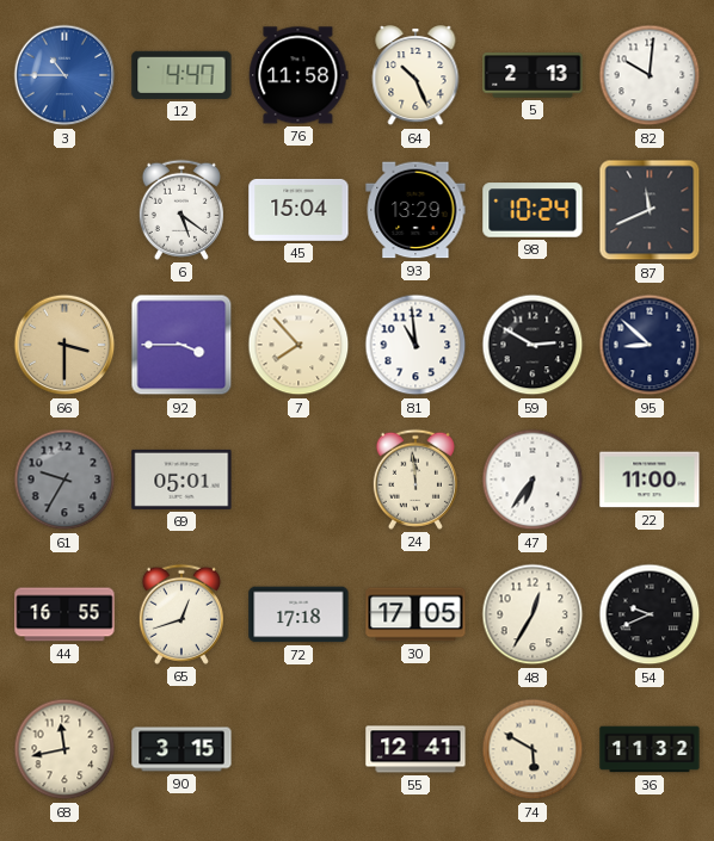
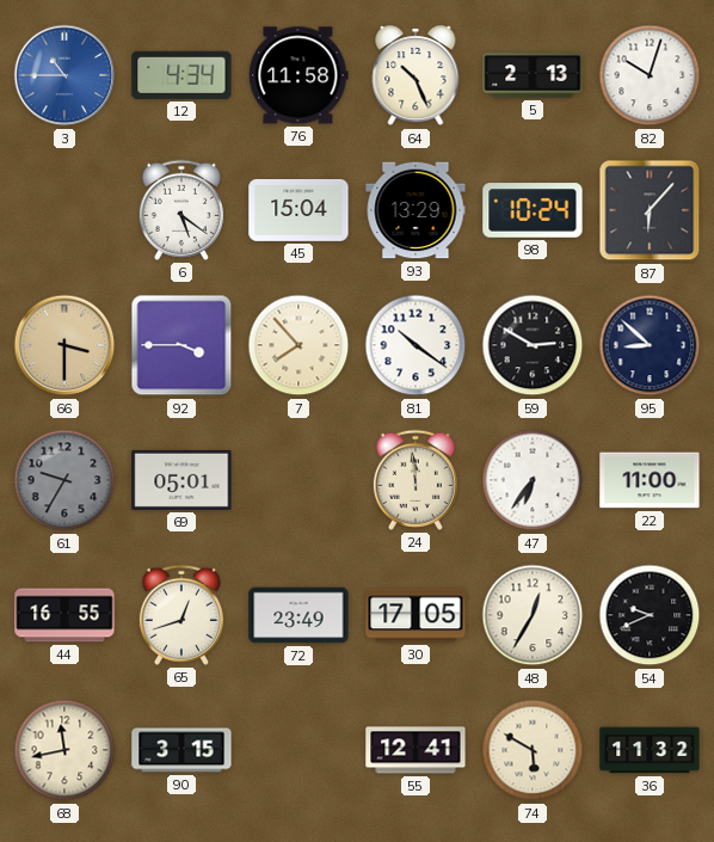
12: 4:47 -> 4:34
82: 10:01 -> 10:03
87: 11:41 -> 6:07
81: 10:59 -> 10:21
72: 17:18 -> 23:49
